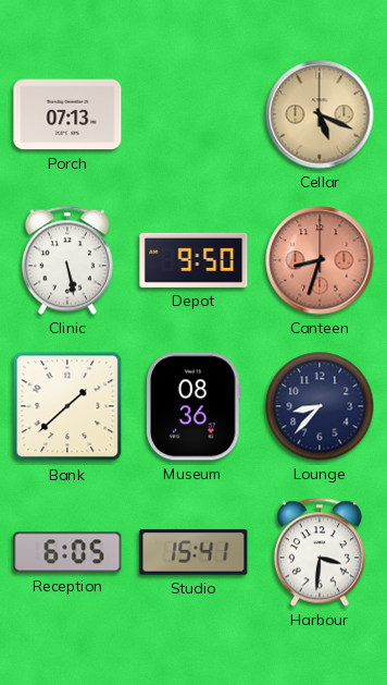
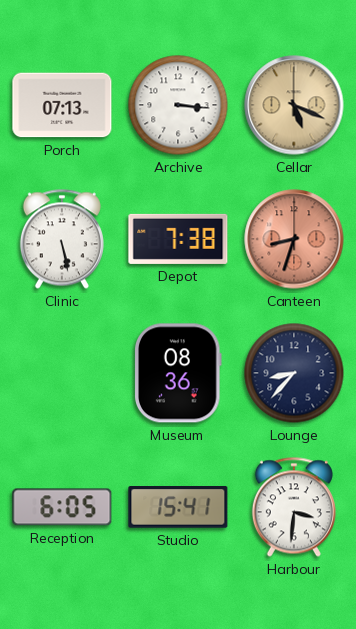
Archive: none -> 3:16
Depot: 9:50 -> 7:38
Bank: 1:38 -> none
